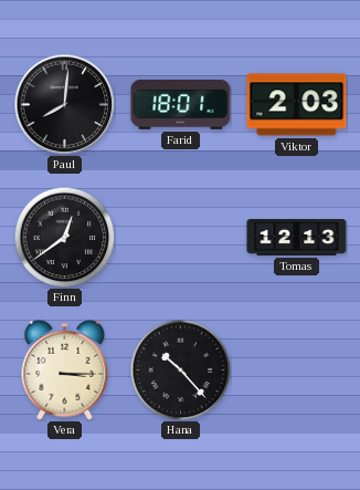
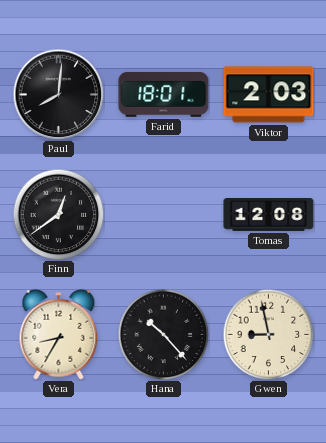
Tomas: 12:13 -> 12:08
Vera: 3:15 -> 8:35
Gwen: none -> 8:58
